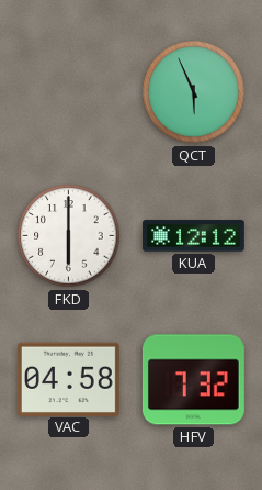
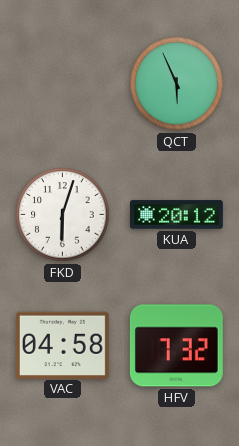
FKD: 6:00 -> 6:03
KUA: 12:12 -> 20:12
